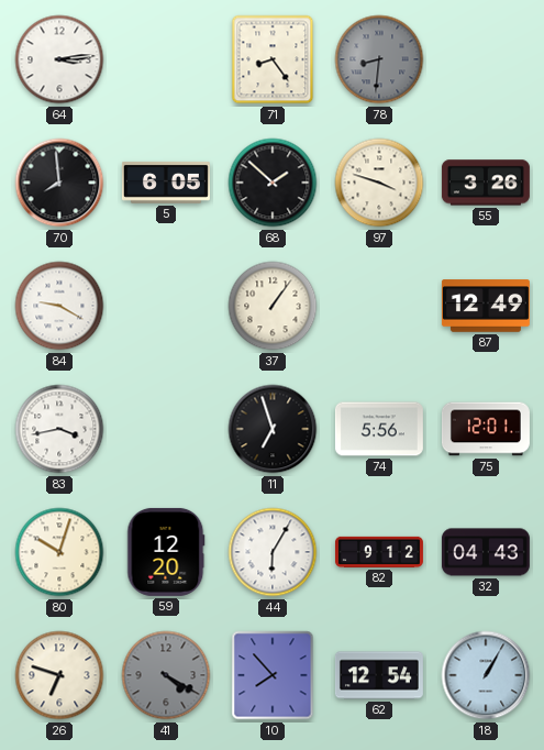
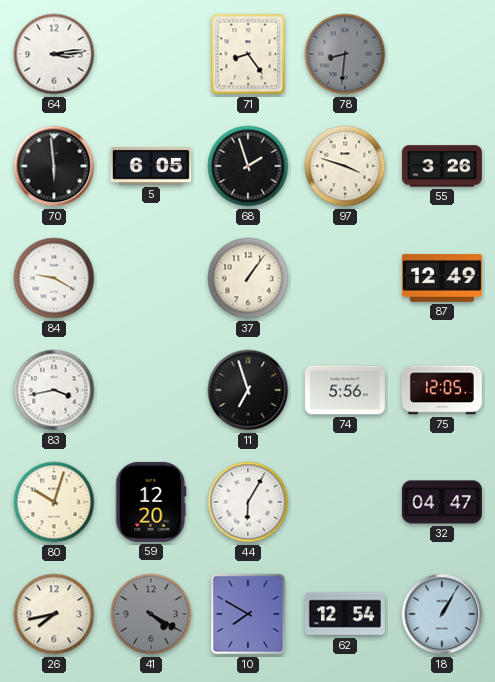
70: 7:59 -> 5:59
68: 1:52 -> 1:57
75: 12:01 -> 12:05
82: 9:12 -> none
32: 04:43 -> 04:47
26: 6:48 -> 7:43
10: 7:53 -> 7:50
